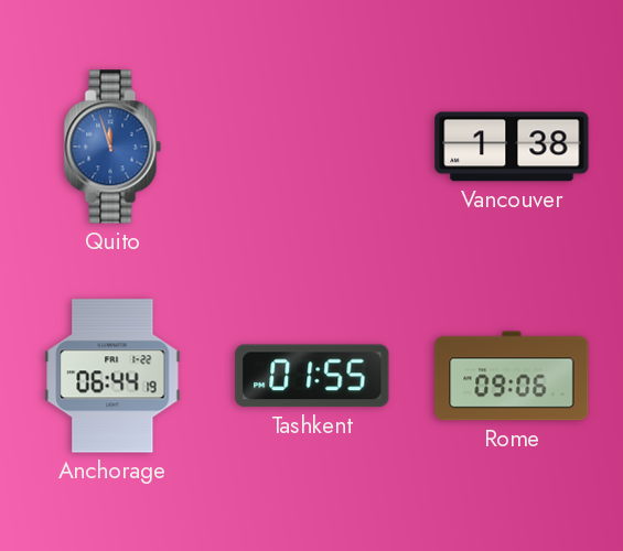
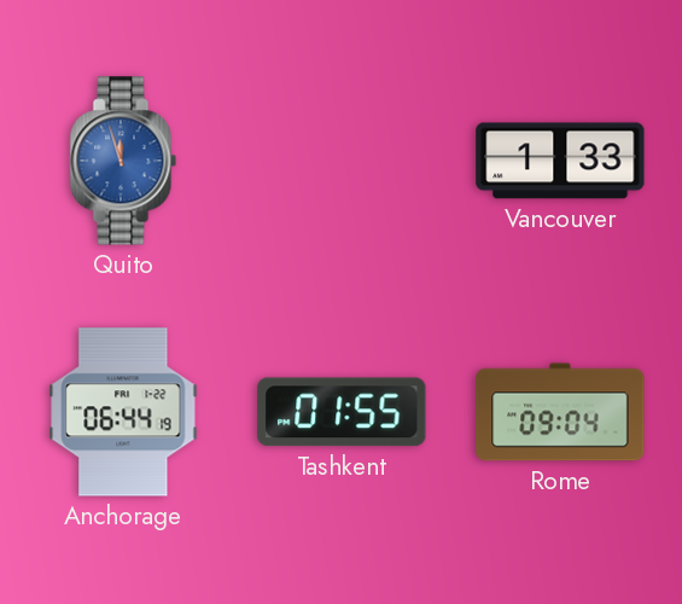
Vancouver: 1:38 -> 1:33
Rome: 09:06 -> 09:04
